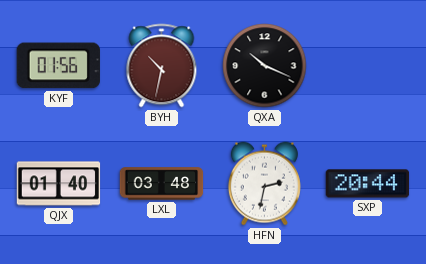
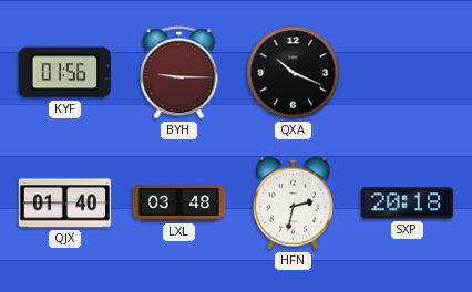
BYH: 10:32 -> 9:15
SXP: 20:44 -> 20:18
